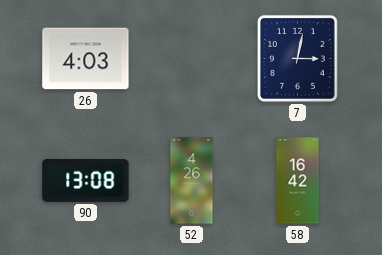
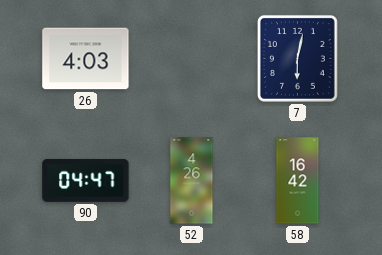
7: 3:02 -> 6:02
90: 13:08 -> 04:47
